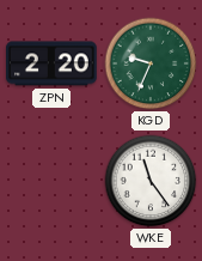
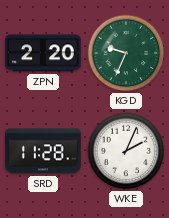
SRD: none -> 11:28
WKE: 11:24 -> 2:04
